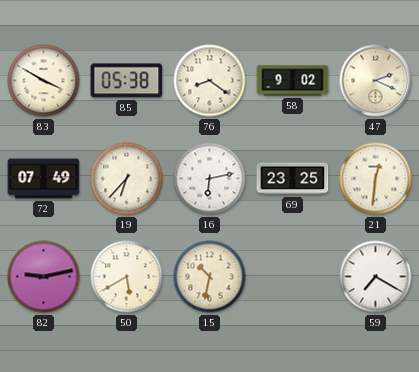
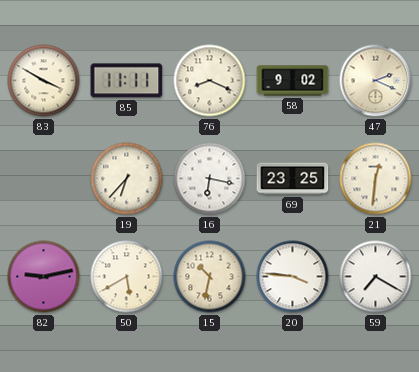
85: 05:38 -> 11:11
76: 8:21 -> 8:19
72: 07:49 -> none
16: 6:13 -> 6:17
20: none -> 3:46
